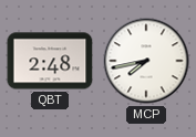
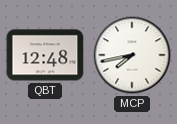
QBT: 2:48 -> 12:48
